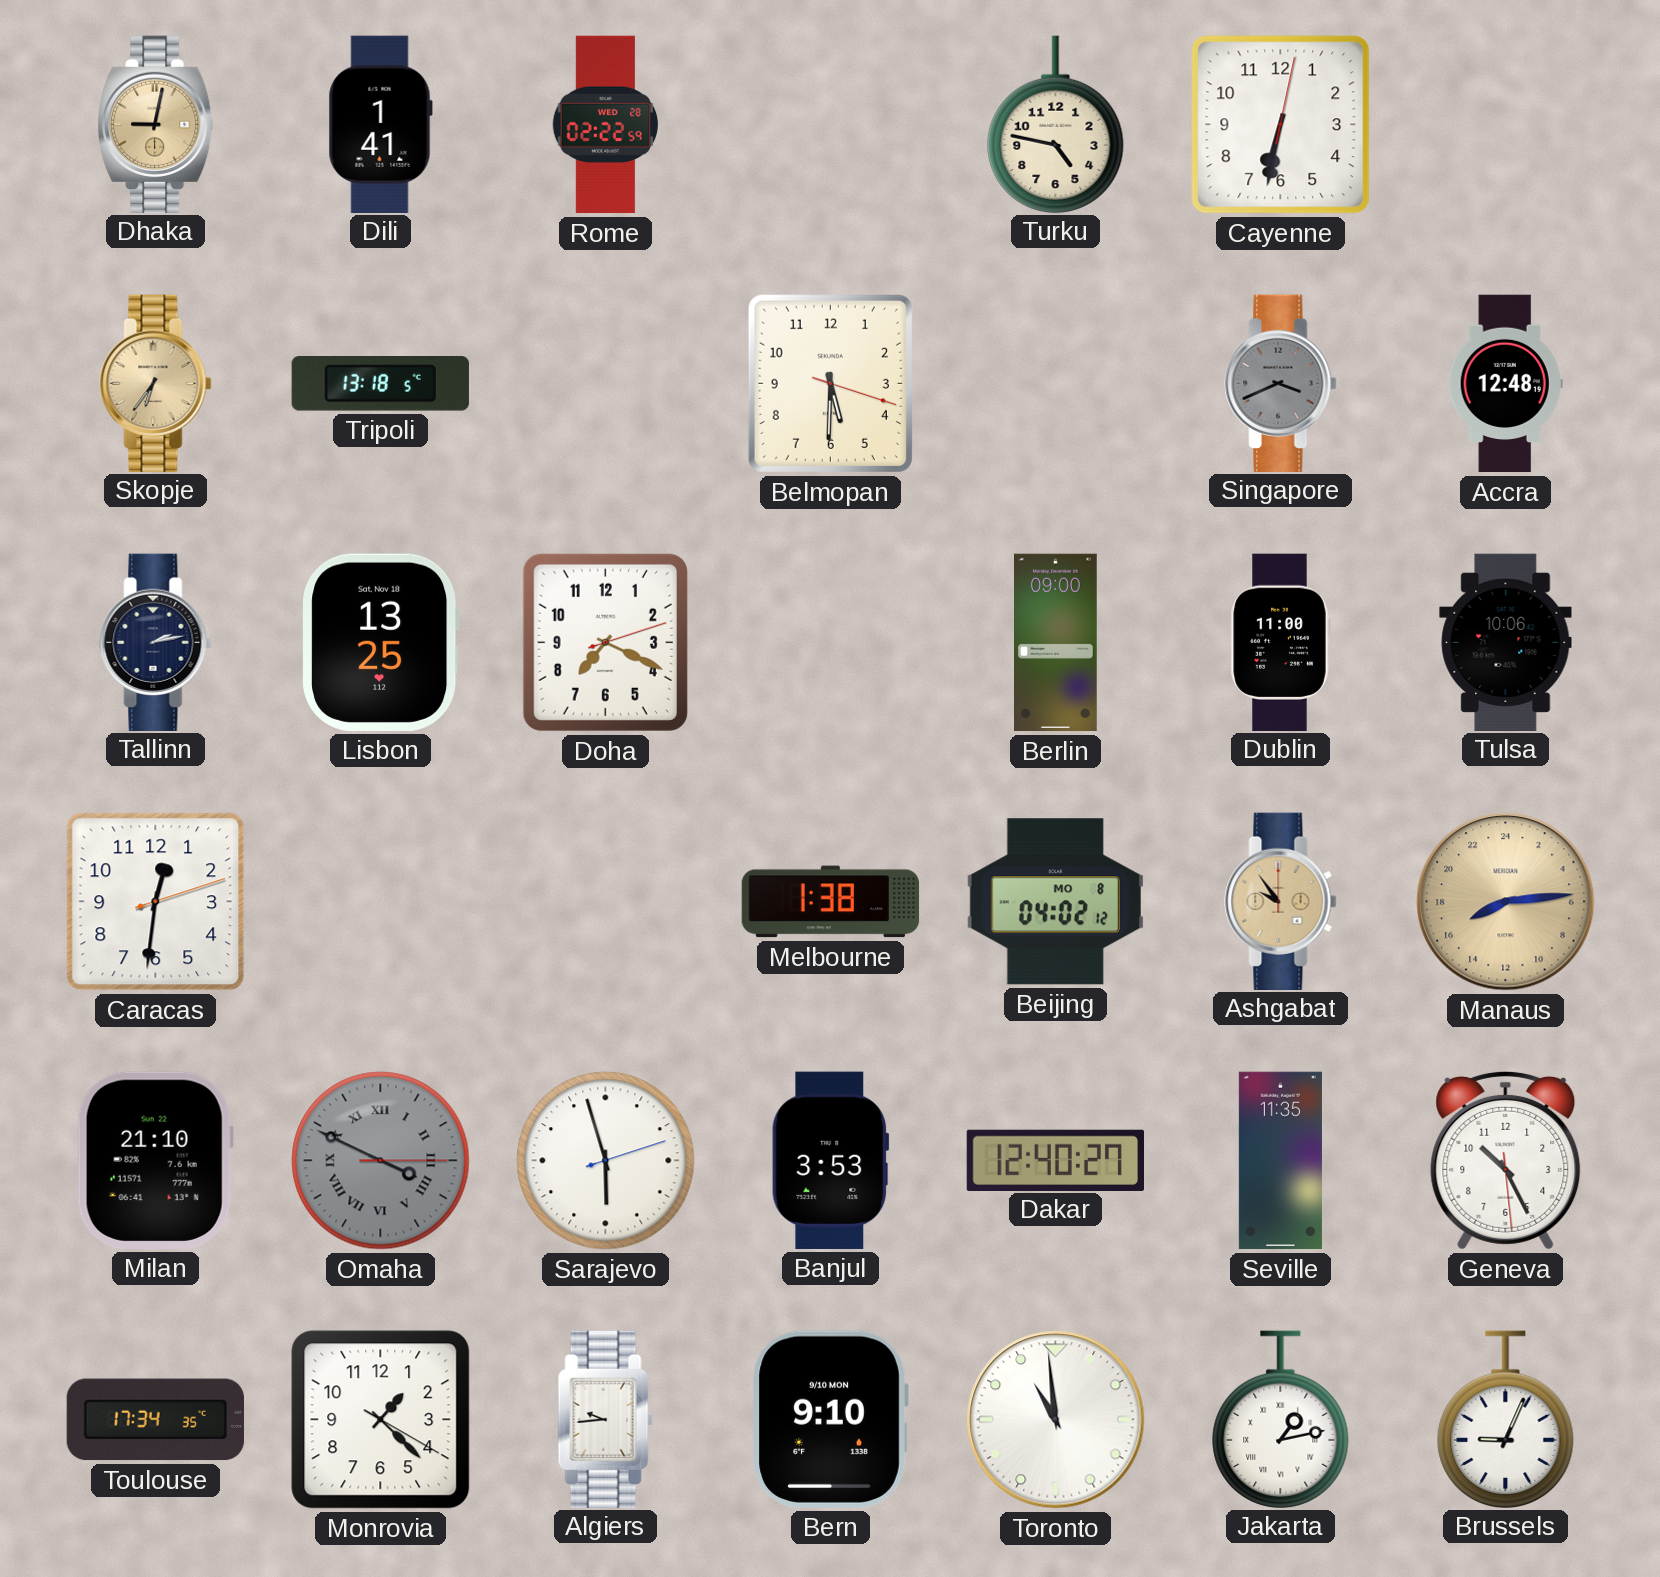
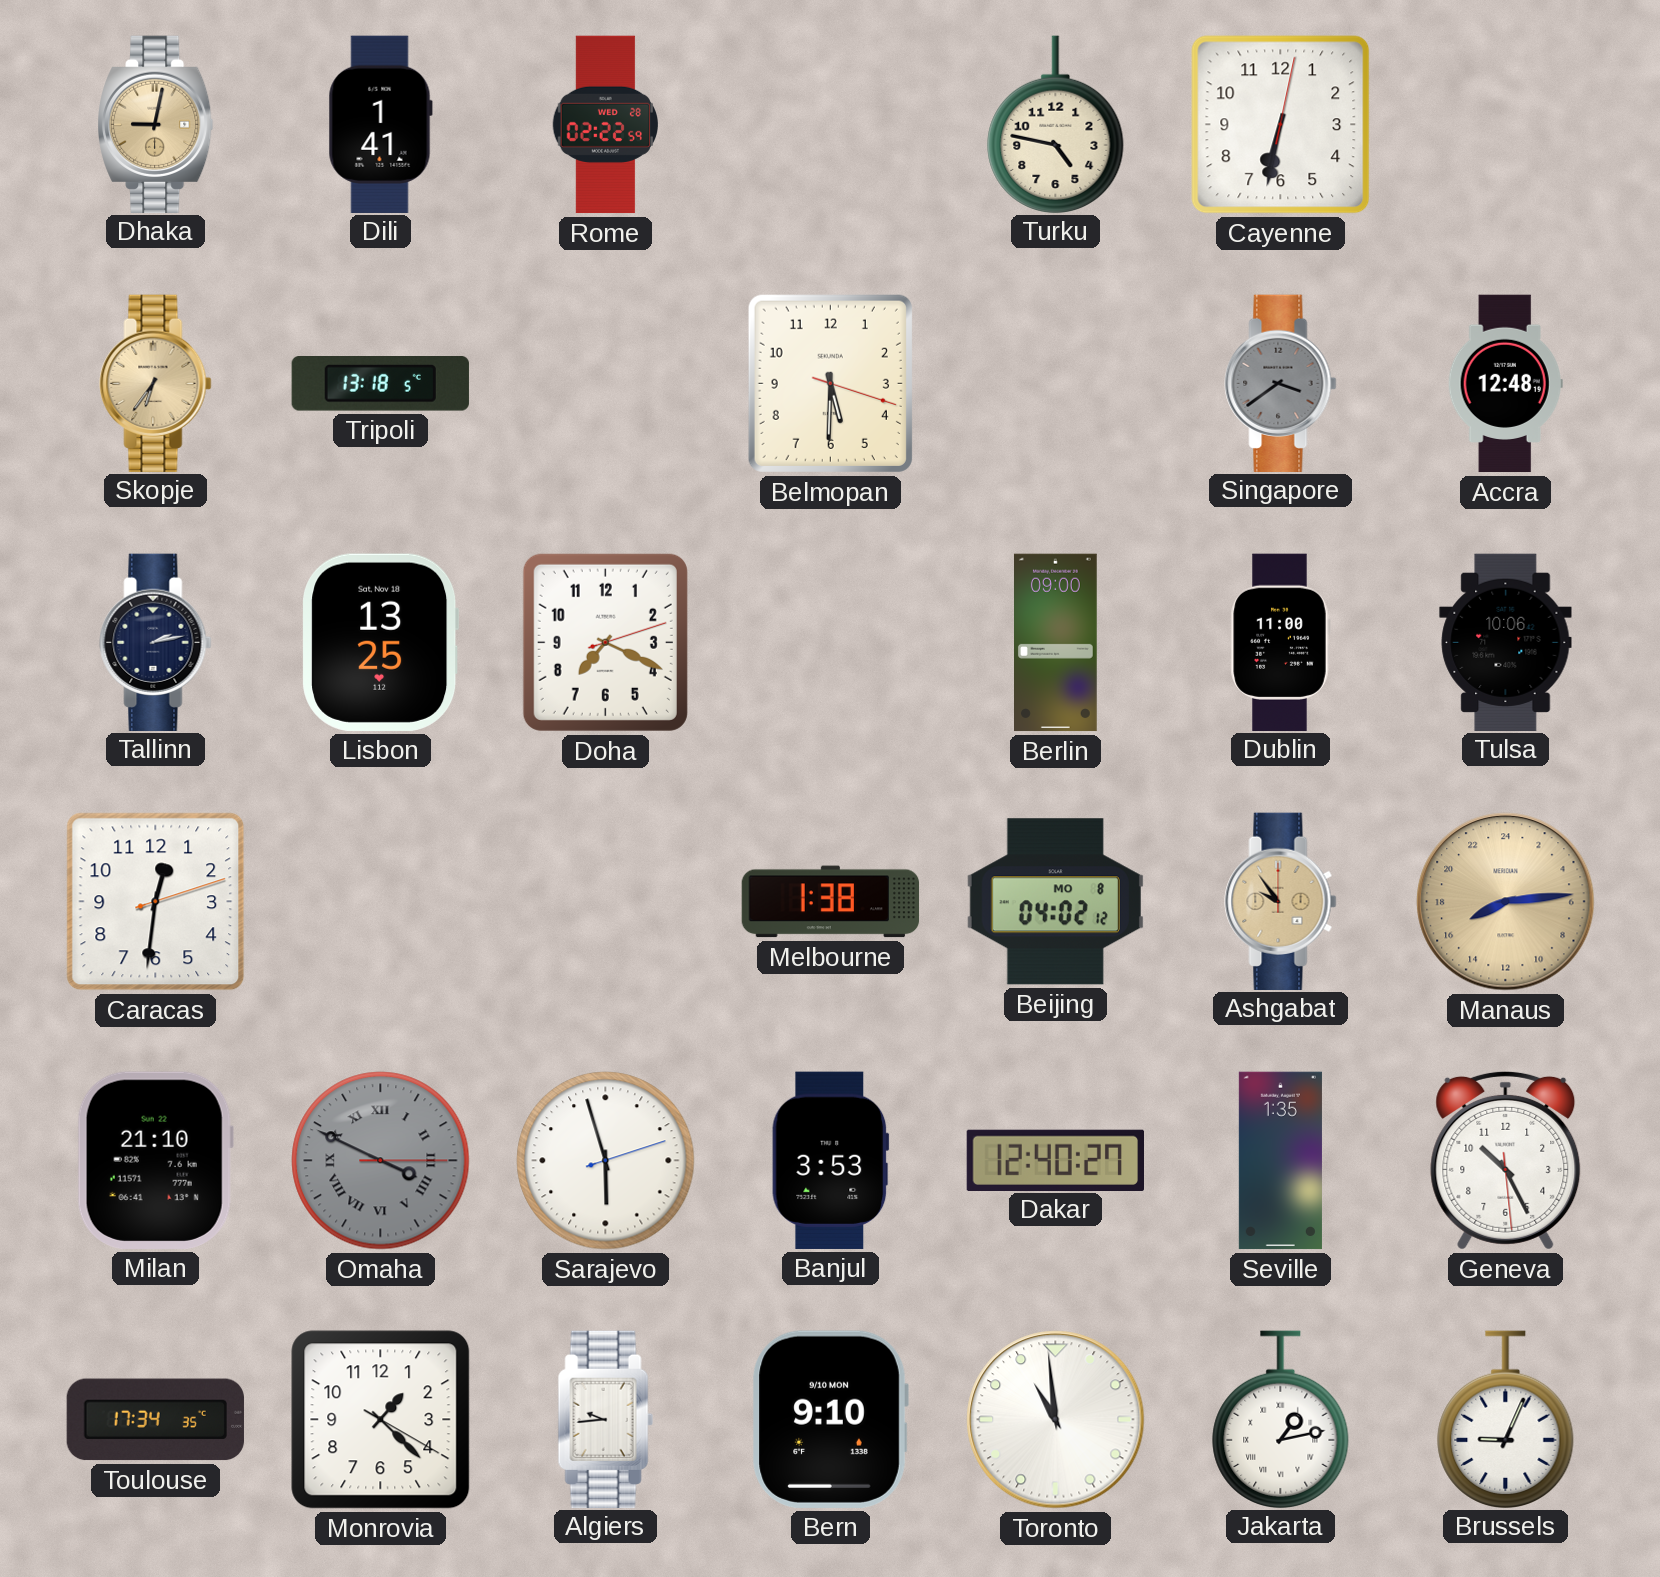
Singapore: 3:41 -> 3:39
Seville: 11:35 -> 1:35
